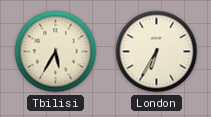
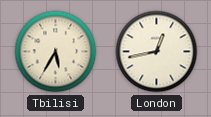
London: 6:35 -> 12:43
